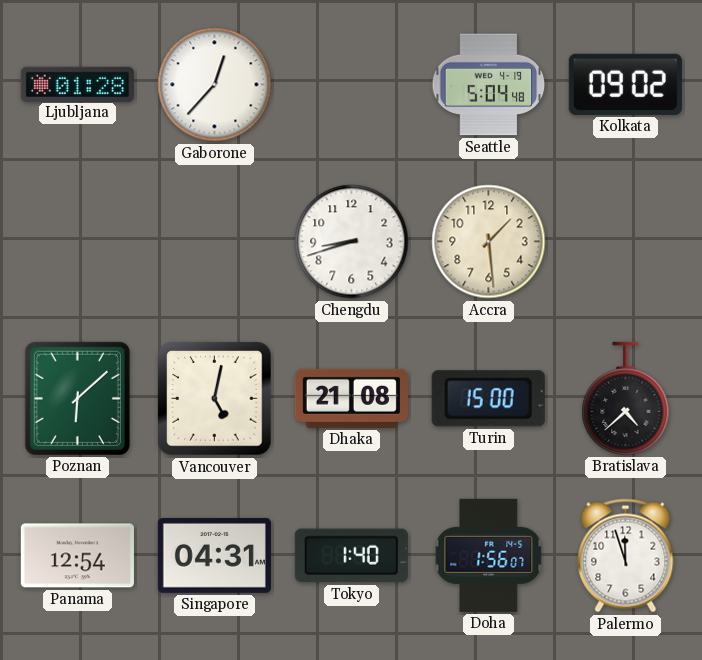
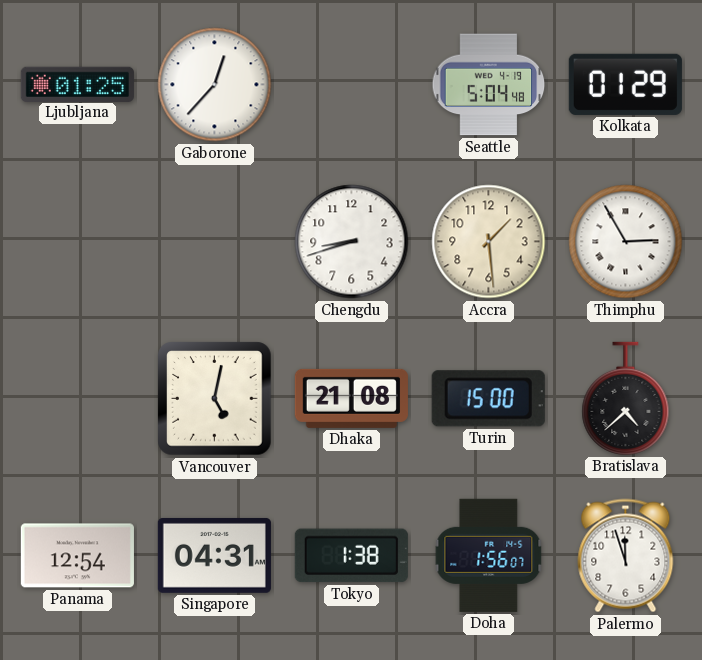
Ljubljana: 01:28 -> 01:25
Kolkata: 09:02 -> 01:29
Thimphu: none -> 2:55
Poznan: 6:08 -> none
Tokyo: 1:40 -> 1:38
